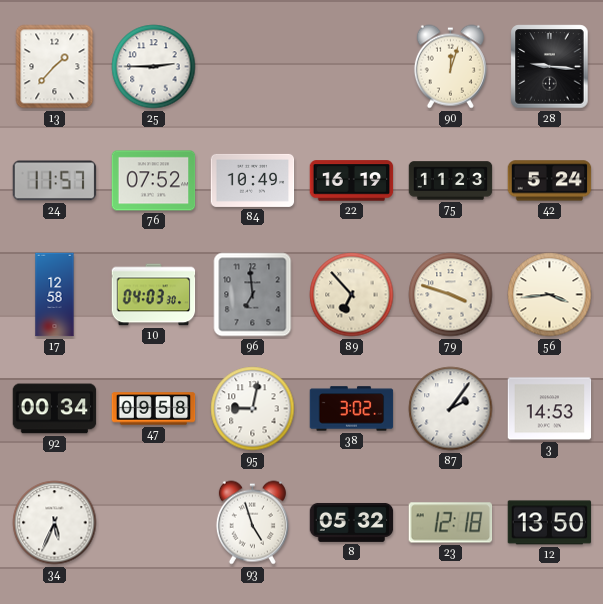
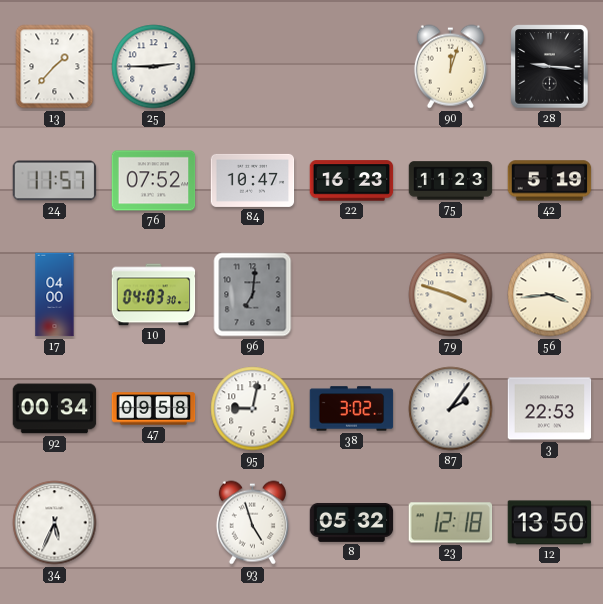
84: 10:49 -> 10:47
22: 16:19 -> 16:23
42: 5:24 -> 5:19
17: 12:58 -> 04:00
96: 6:59 -> 7:01
89: 6:53 -> none
3: 14:53 -> 22:53
